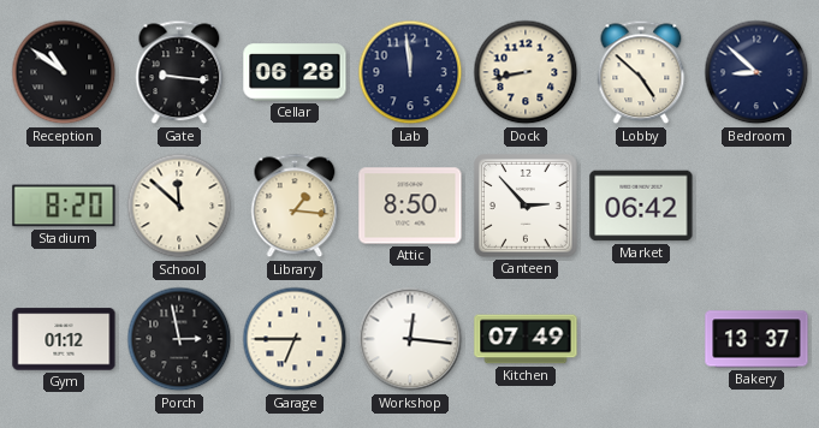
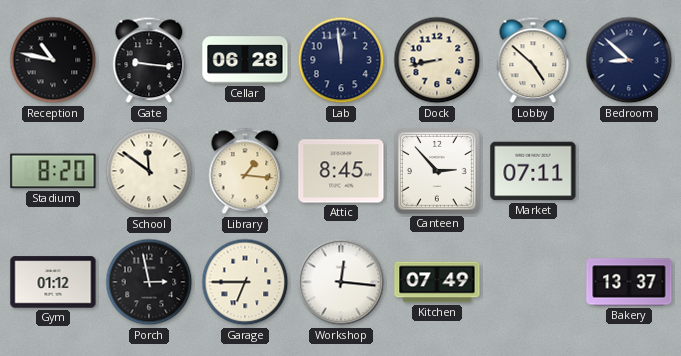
Reception: 10:51 -> 10:47
School: 11:52 -> 11:51
Attic: 8:50 -> 8:45
Market: 06:42 -> 07:11
